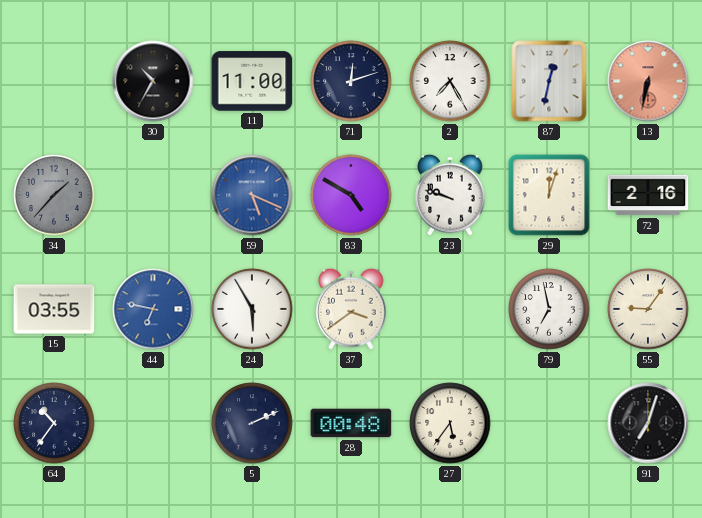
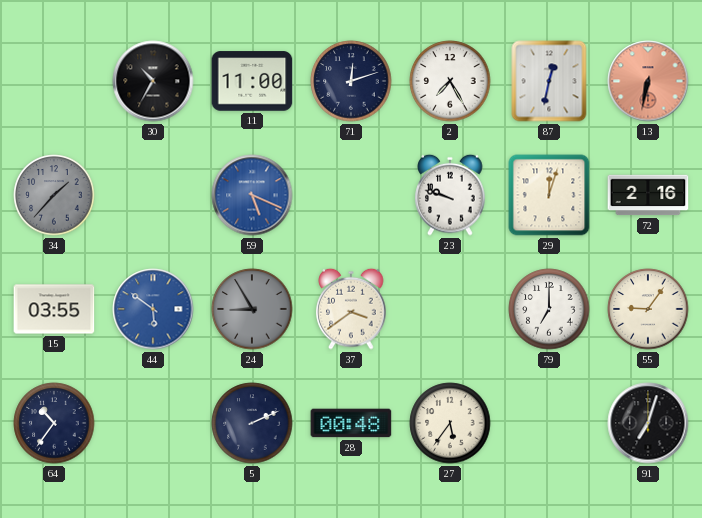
83: 4:50 -> none
44: 6:47 -> 5:51
24: 5:55 -> 8:55
24 dial: white -> grey
79: 6:58 -> 7:00
